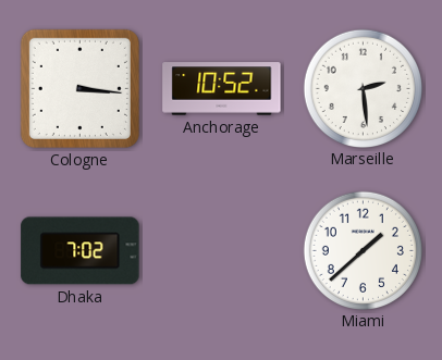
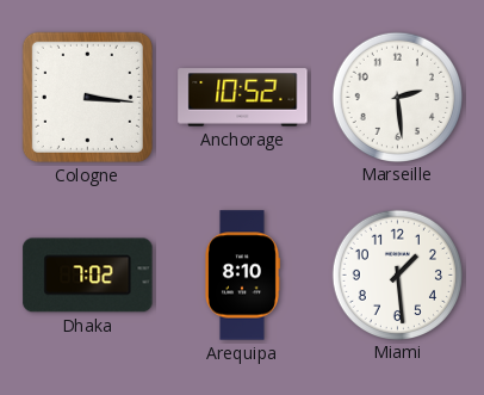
Arequipa: none -> 8:10
Miami: 1:38 -> 1:29
